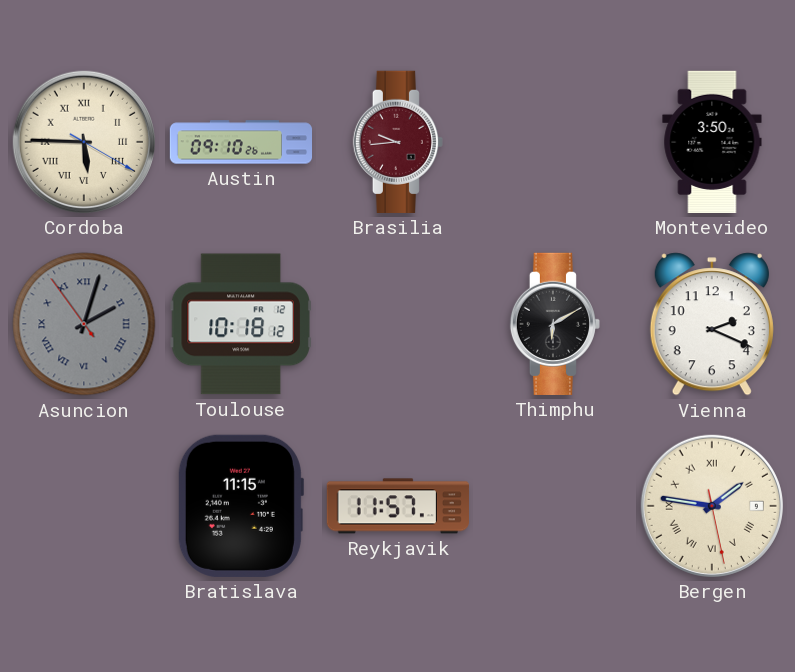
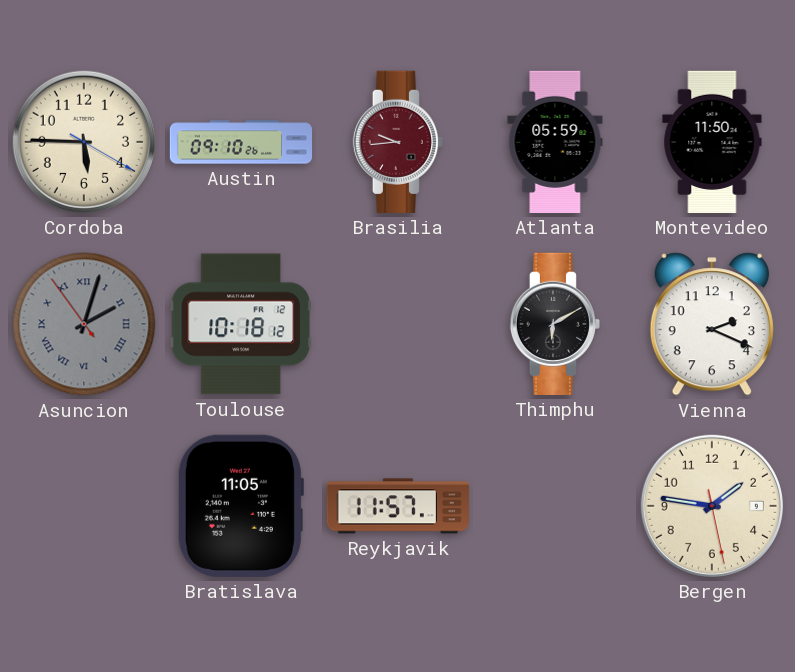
Cordoba numerals: Roman -> Arabic
Atlanta: none -> 05:59
Montevideo: 3:50 -> 11:50
Bratislava: 11:15 -> 11:05
Bergen numerals: Roman -> Arabic
